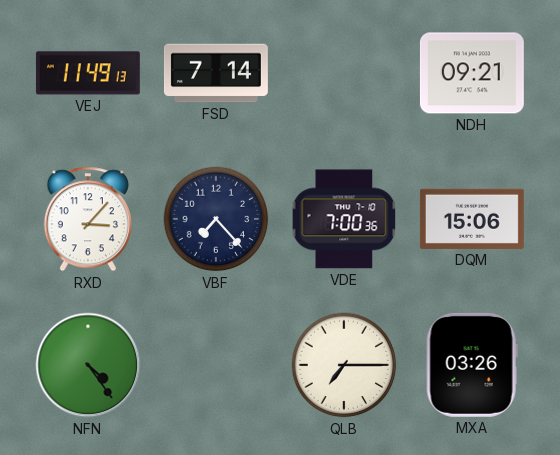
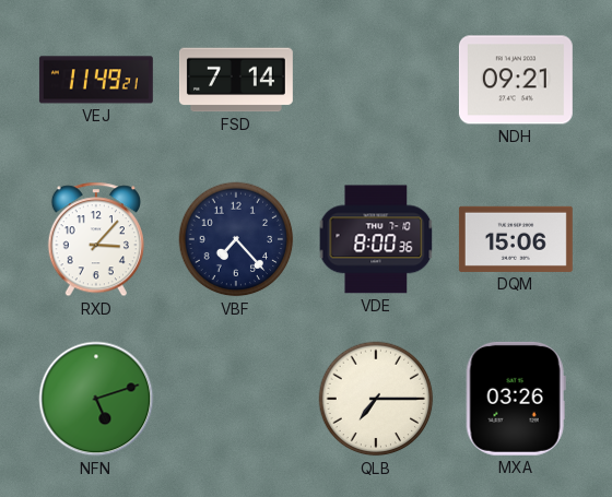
VEJ: 11:49:13 -> 11:49:21
VDE: 7:00 -> 8:00
NFN: 4:24 -> 5:12
